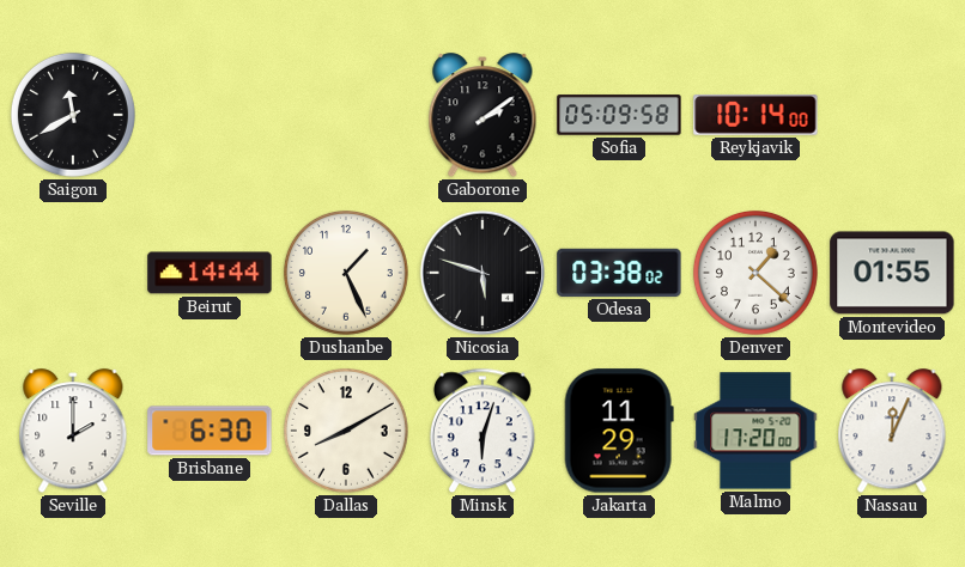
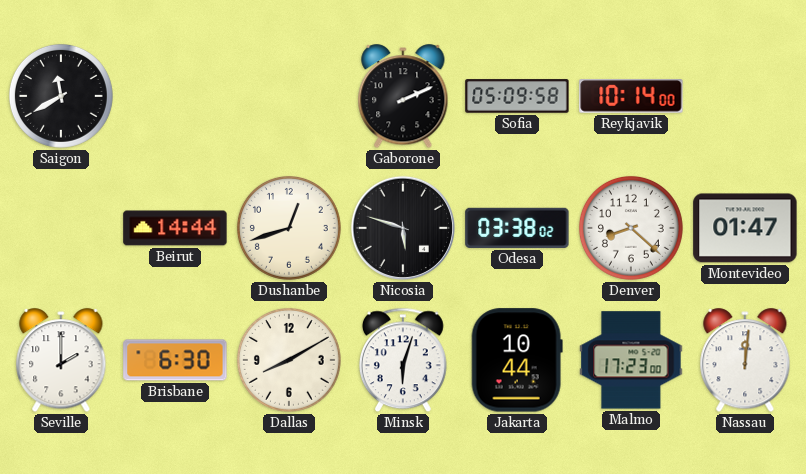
Gaborone: 2:09 -> 2:11
Dushanbe: 1:26 -> 12:42
Denver: 1:22 -> 8:22
Montevideo: 01:55 -> 01:47
Jakarta: 11:29 -> 10:44
Malmo: 17:20 -> 17:23
Nassau: 12:04 -> 12:01
